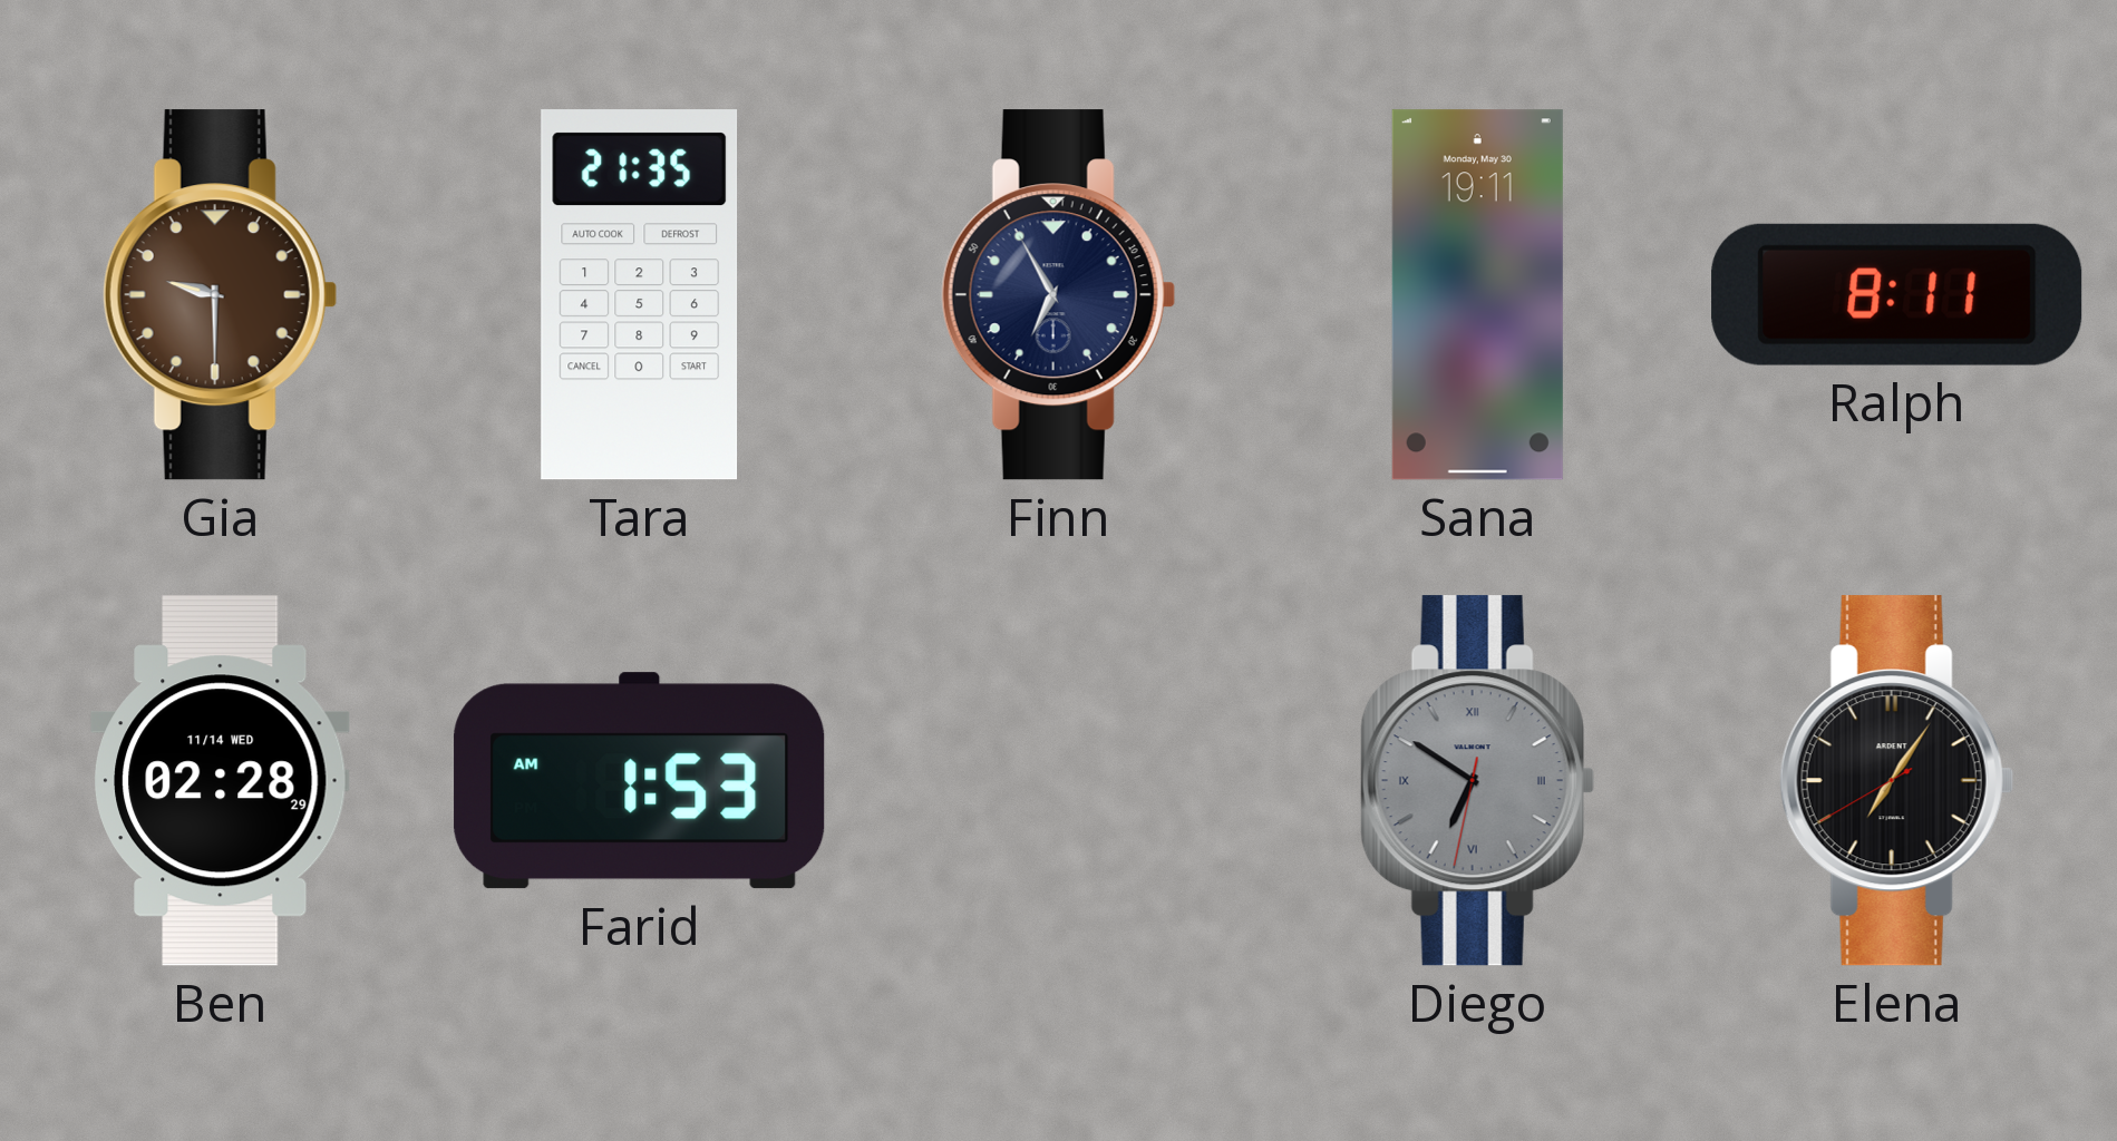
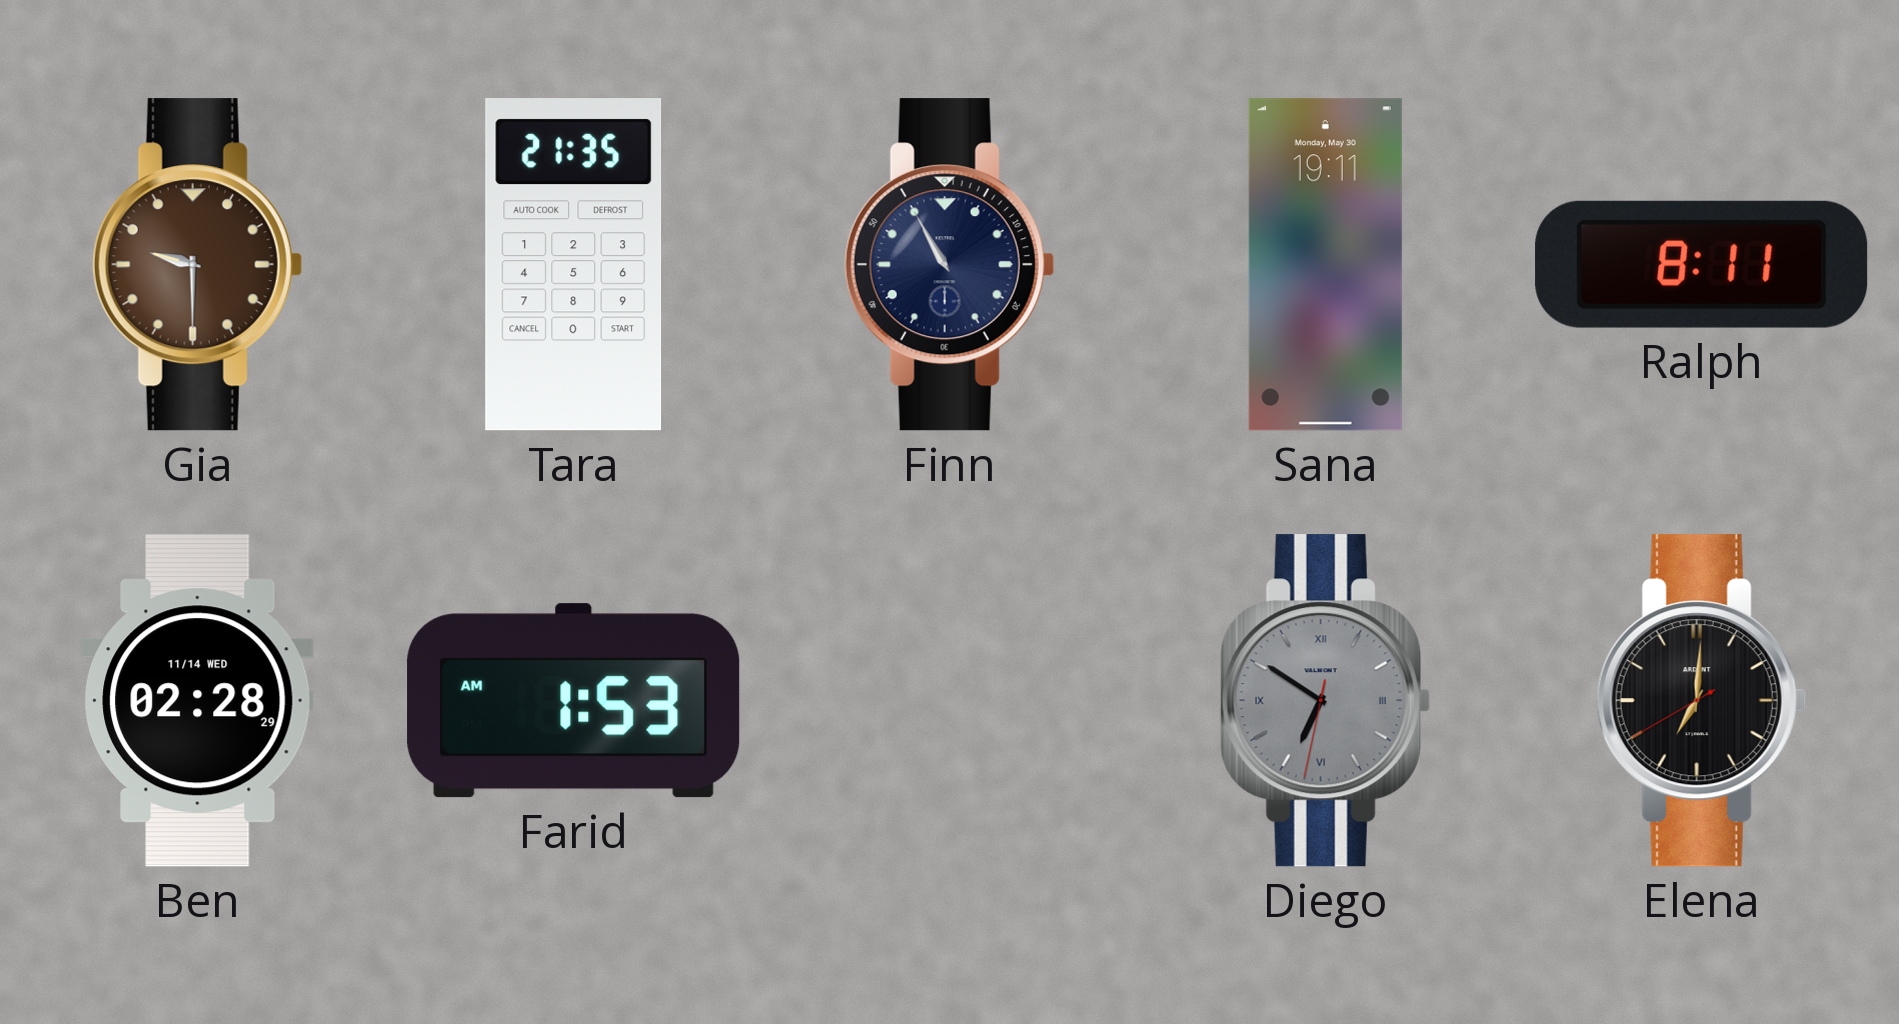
Finn: 6:55 -> 10:55
Elena: 7:05 -> 7:00
